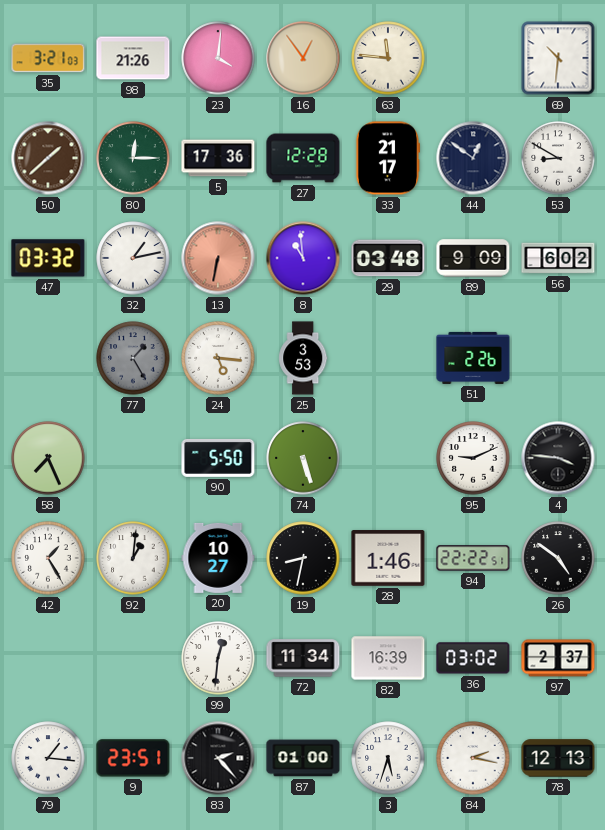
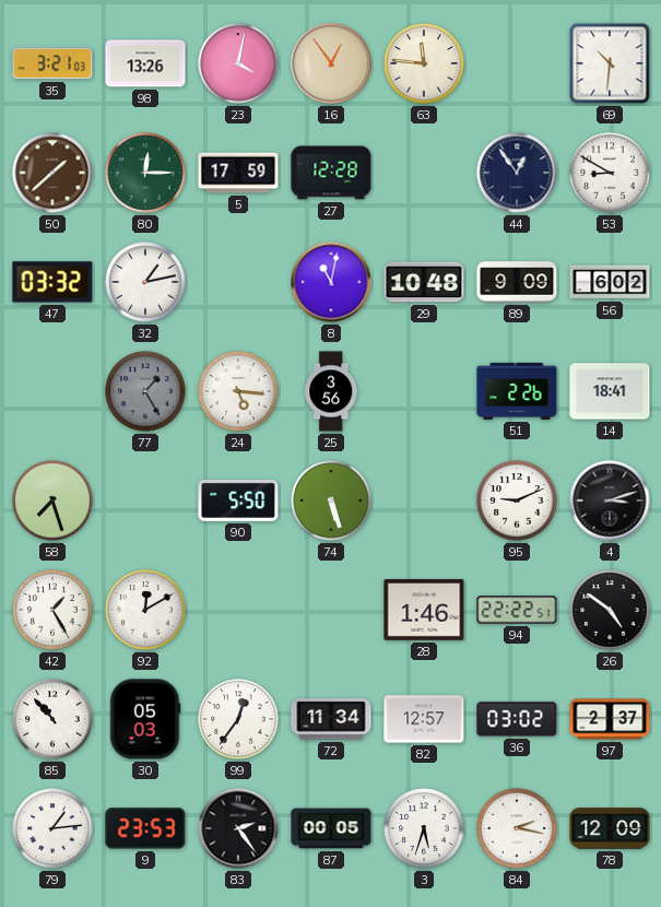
98: 21:26 -> 13:26
23: 4:01 -> 4:02
5: 17:36 -> 17:59
33: 21:17 -> none
44: 12:51 -> 12:54
13: 6:32 -> none
8: 10:59 -> 11:02
29: 03:48 -> 10:48
25: 3:53 -> 3:56
14: none -> 18:41
58: 7:26 -> 7:27
4: 3:46 -> 3:12
92: 1:01 -> 12:10
20: 10:27 -> none
19: 8:32 -> none
85: none -> 10:53
30: none -> 05:03
99: 12:31 -> 12:36
82: 16:39 -> 12:57
79: 1:16 -> 1:14
9: 23:51 -> 23:53
83: 2:23 -> 2:24
87: 01:00 -> 00:05
78: 12:13 -> 12:09
